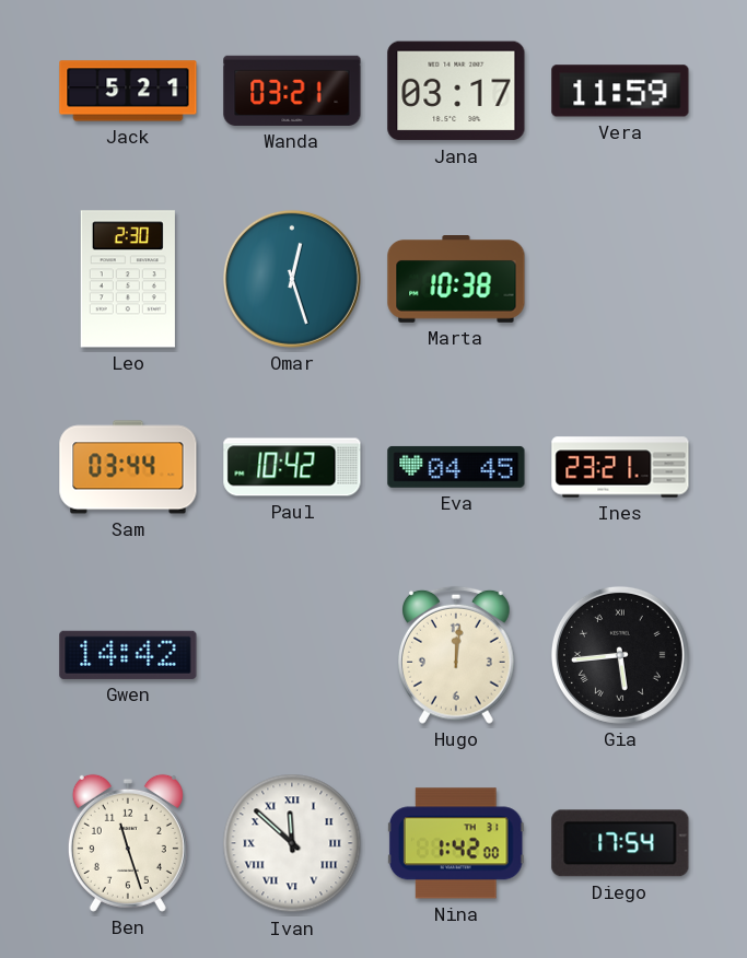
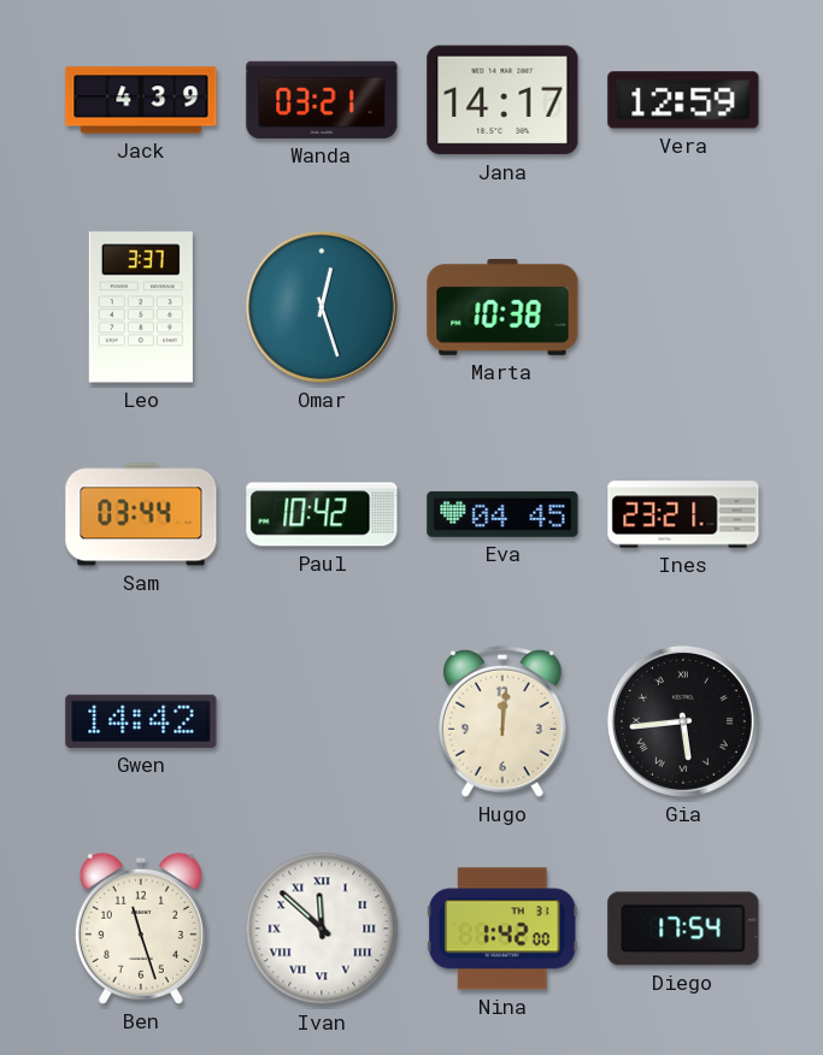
Jack: 5:21 -> 4:39
Jana: 03:17 -> 14:17
Vera: 11:59 -> 12:59
Leo: 2:30 -> 3:37
